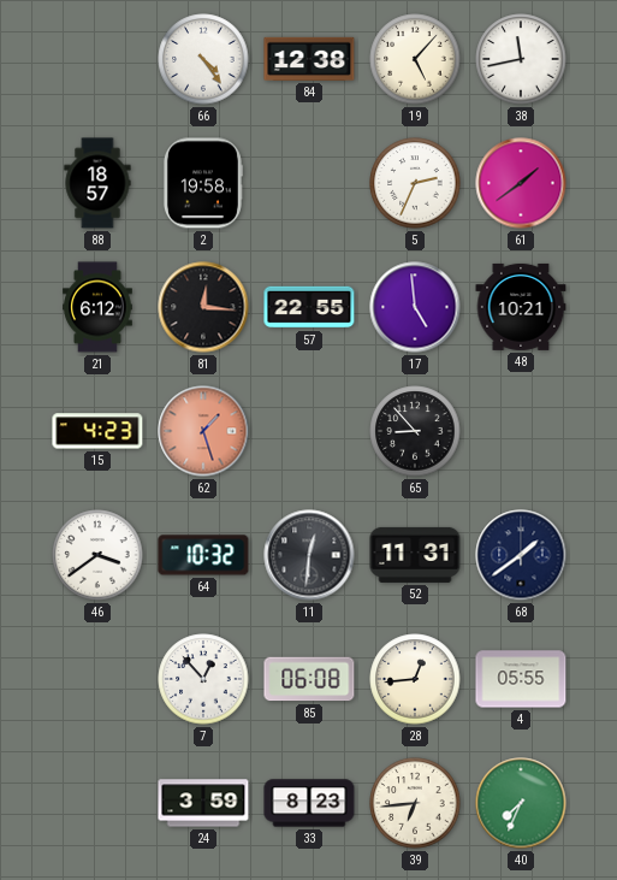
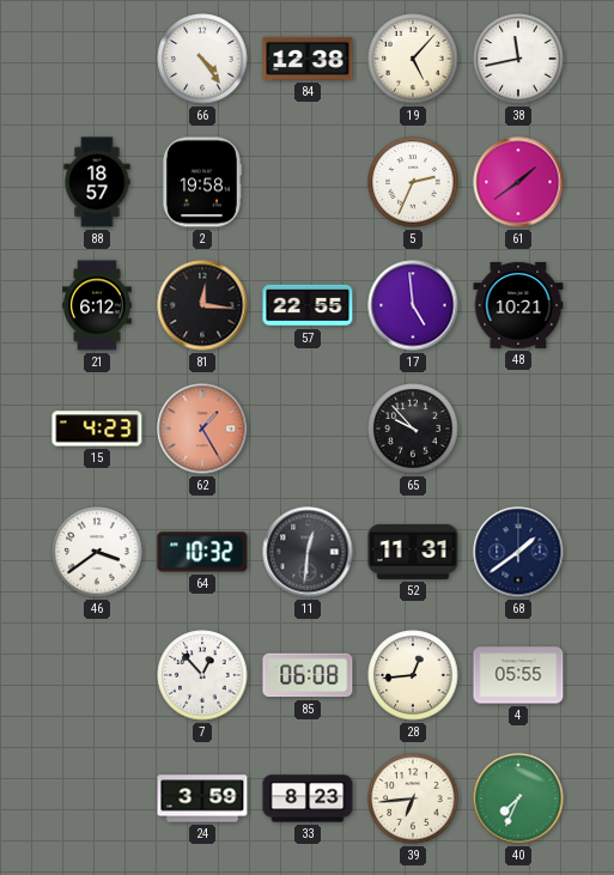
62: 1:27 -> 1:25
65: 8:53 -> 9:53
